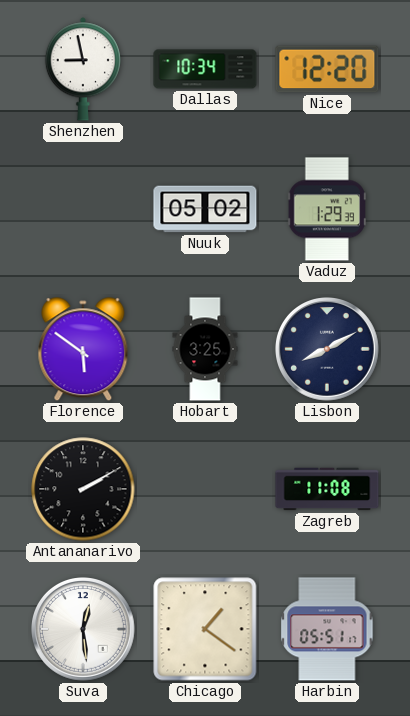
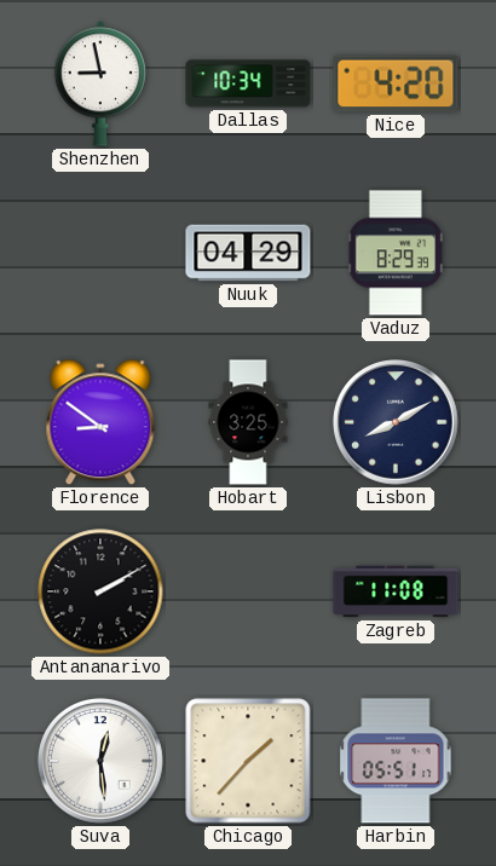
Nice: 12:20 -> 4:20
Nuuk: 05:02 -> 04:29
Vaduz: 1:29 -> 8:29
Florence: 5:51 -> 8:51
Chicago: 1:21 -> 1:37
